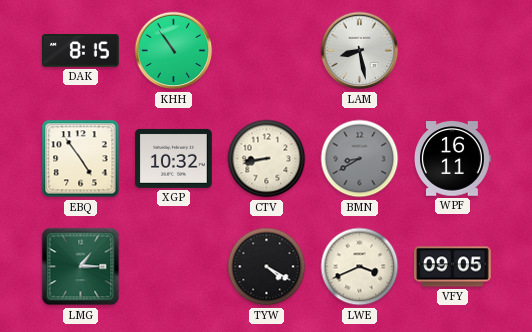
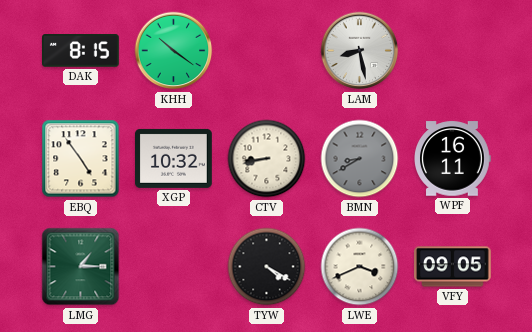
KHH: 10:54 -> 10:21
